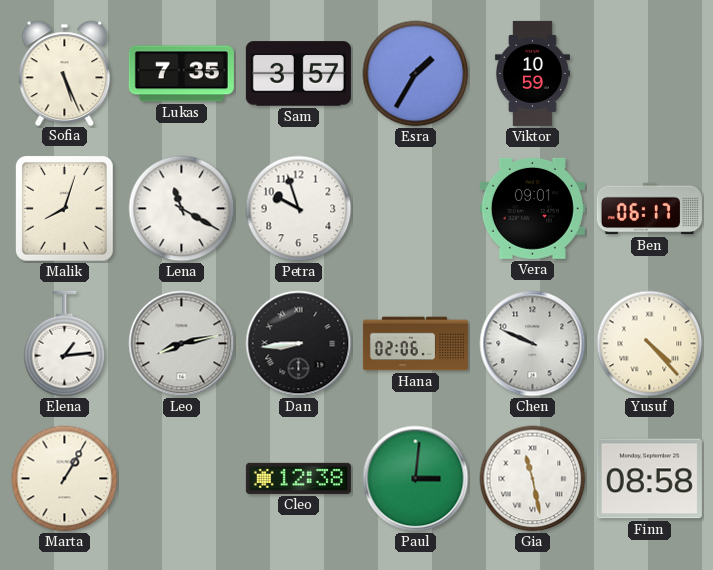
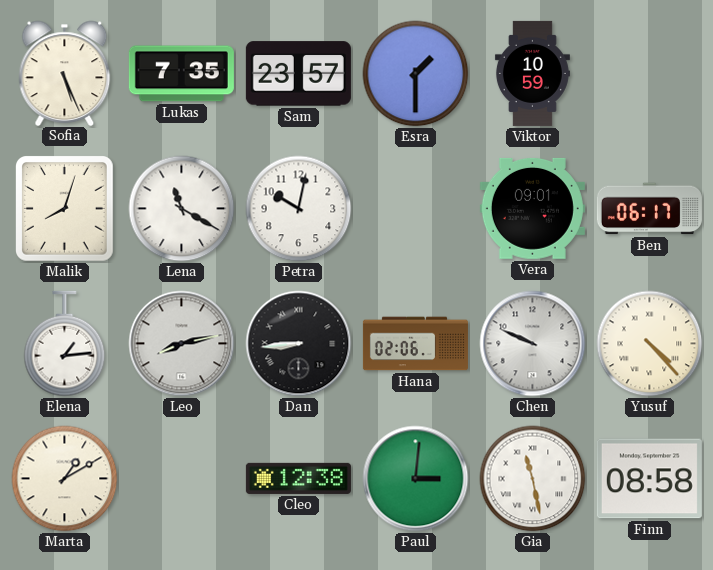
Sam: 3:57 -> 23:57
Esra: 1:35 -> 1:30
Petra: 9:57 -> 10:02
Marta: 1:05 -> 1:10
